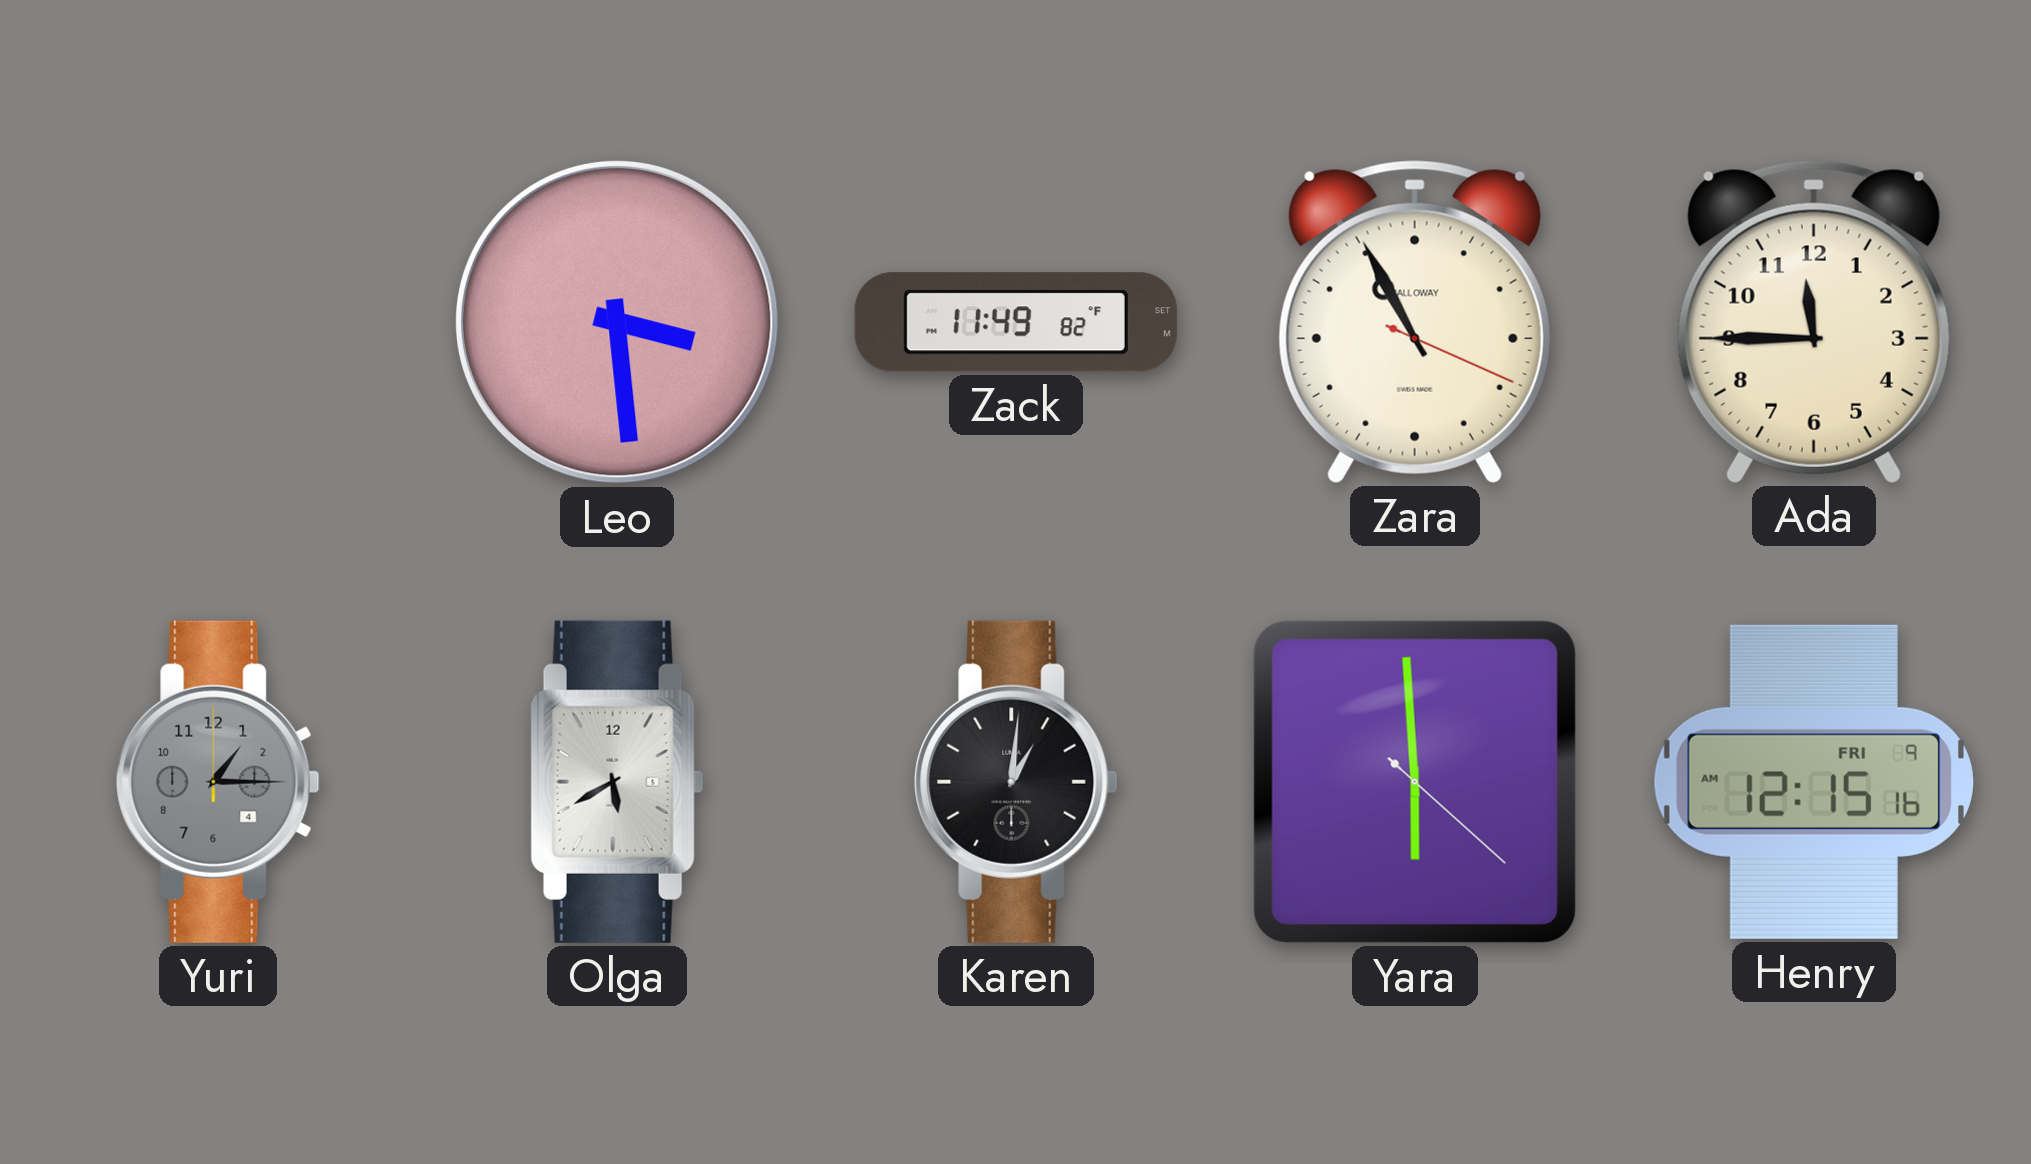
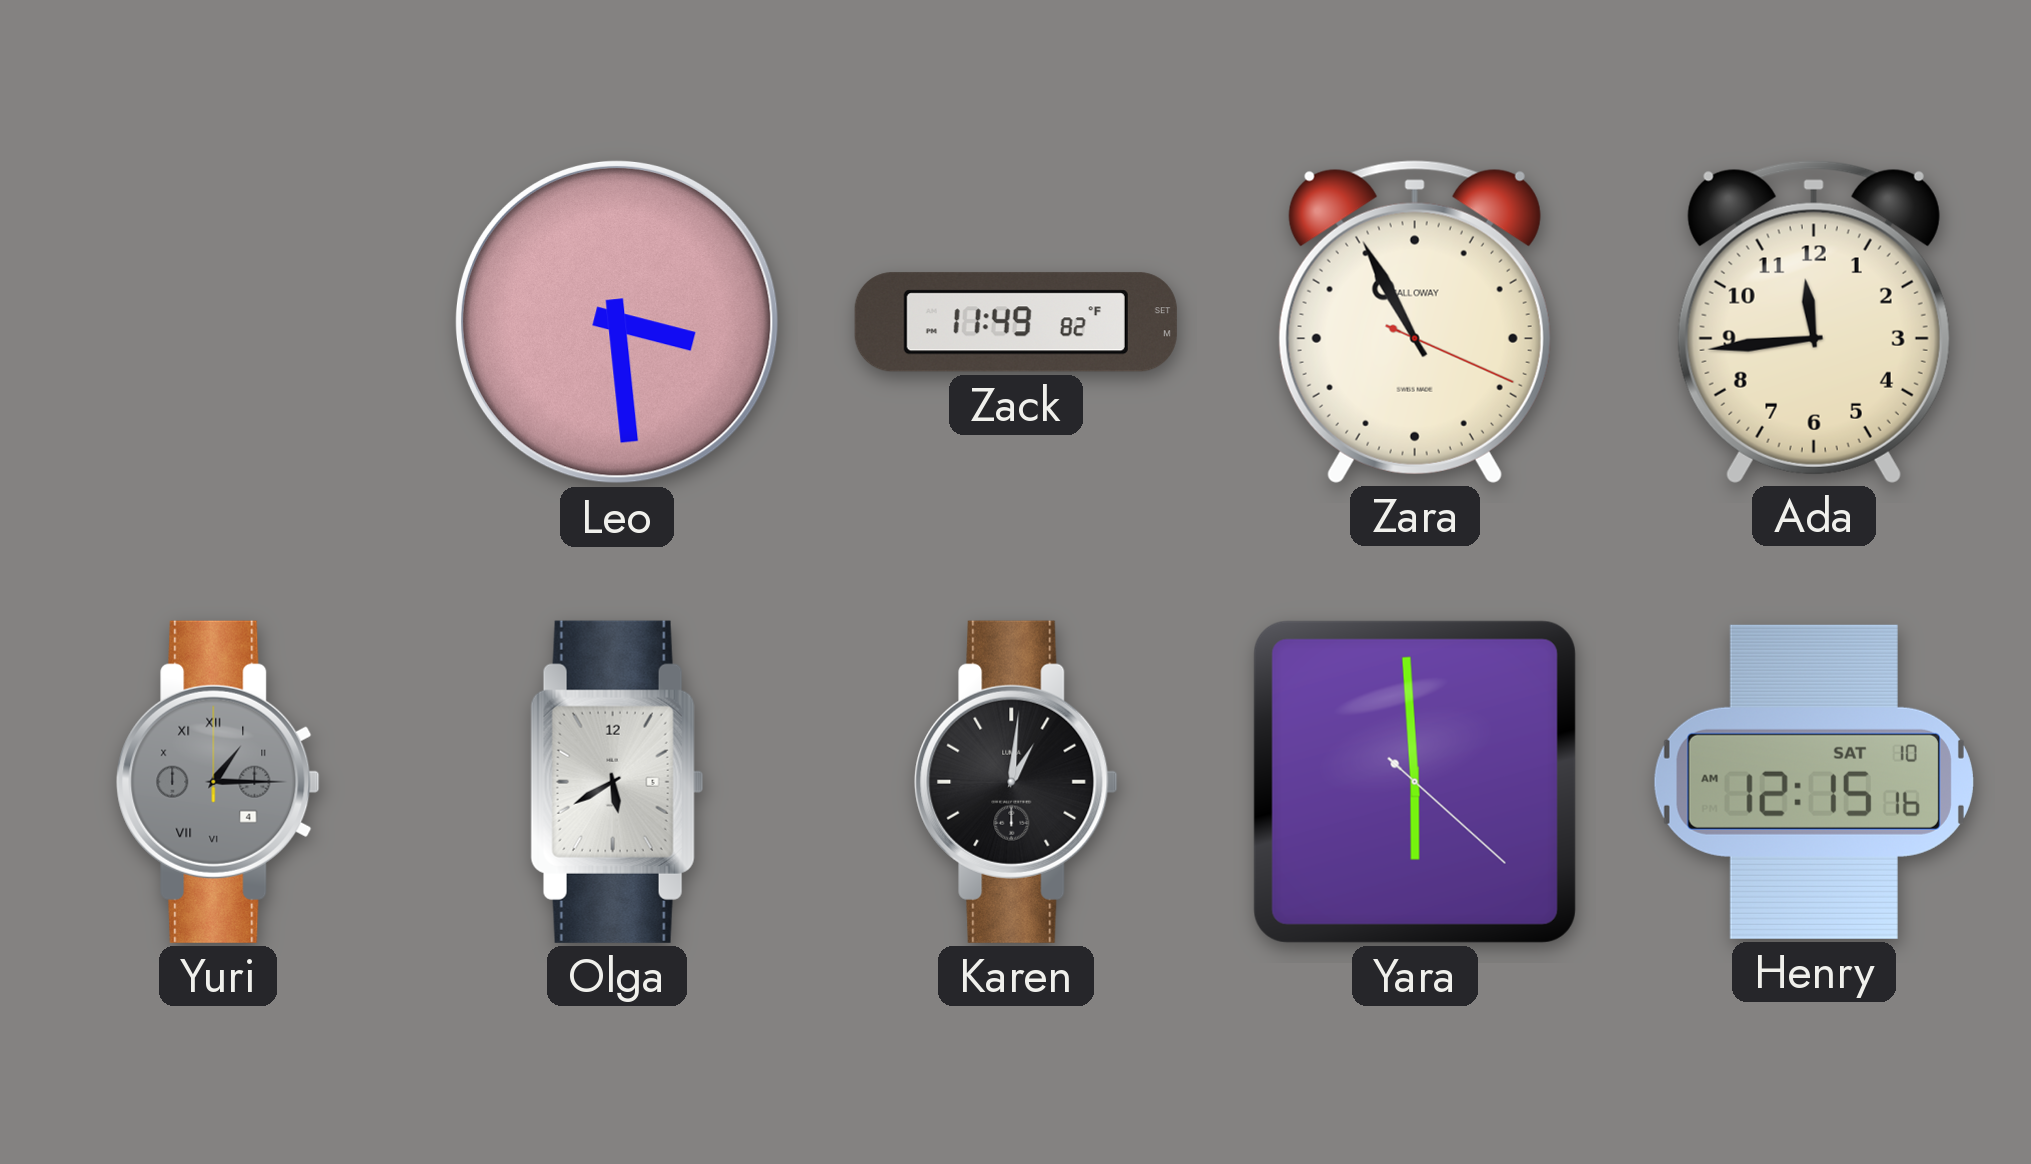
Ada: 11:45 -> 11:44
Yuri numerals: Arabic -> Roman
Henry date: FRI 9 -> SAT 10
